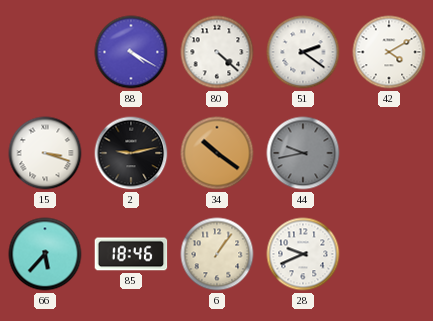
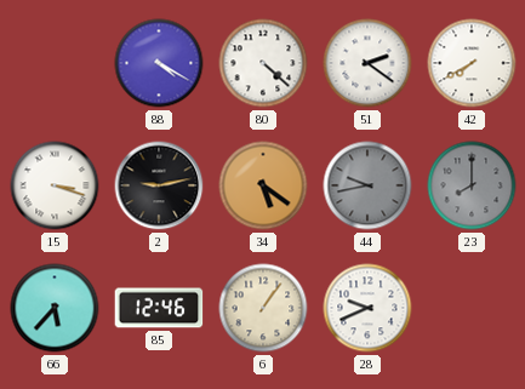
42: 4:10 -> 7:40
34: 10:21 -> 5:21
23: none -> 8:00
85: 18:46 -> 12:46
